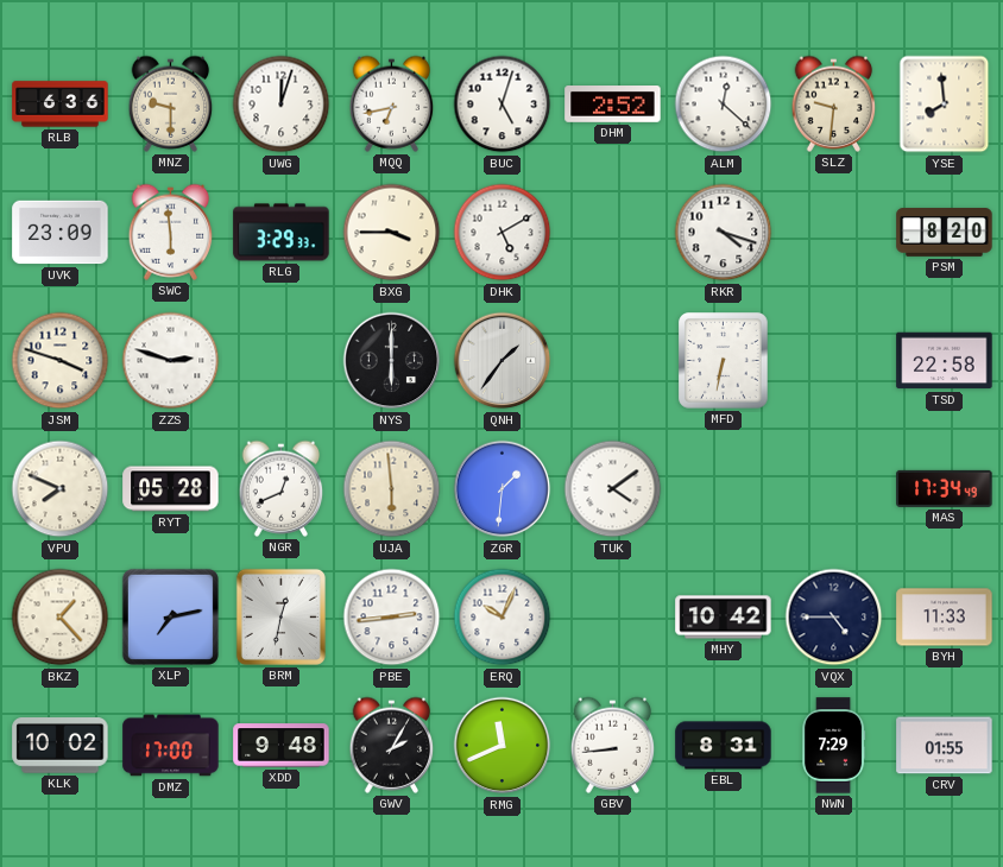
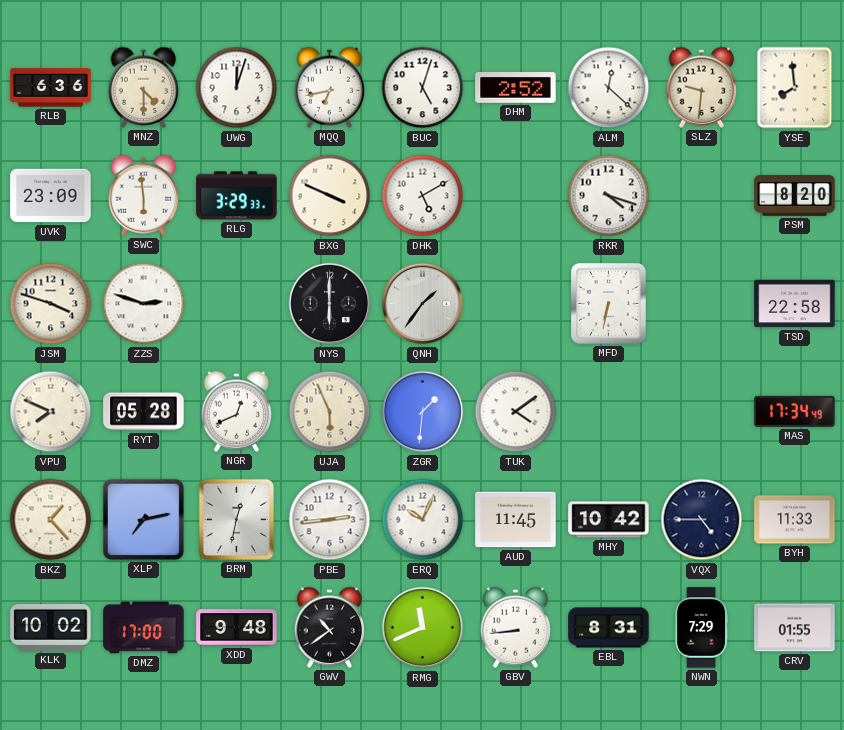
MNZ: 9:30 -> 4:30
BXG: 3:45 -> 3:49
UJA: 5:59 -> 5:56
AUD: none -> 11:45
GWV: 2:05 -> 10:39
